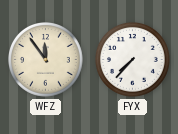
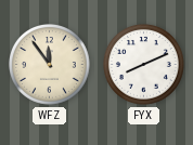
FYX: 7:37 -> 8:11
